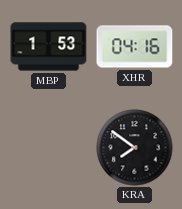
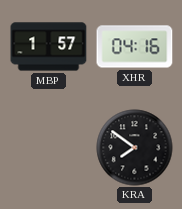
MBP: 1:53 -> 1:57
